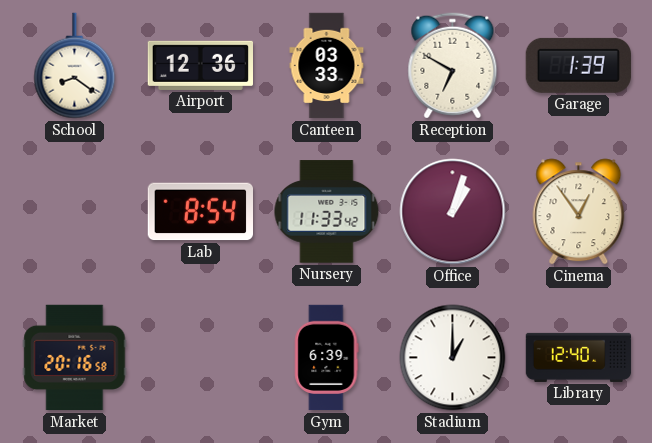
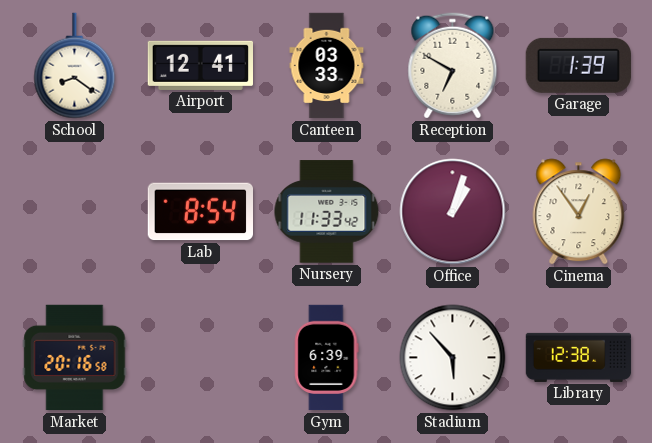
Airport: 12:36 -> 12:41
Stadium: 1:00 -> 5:53
Library: 12:40 -> 12:38
